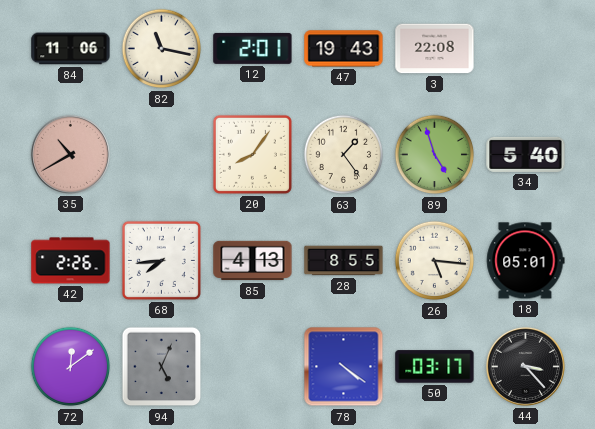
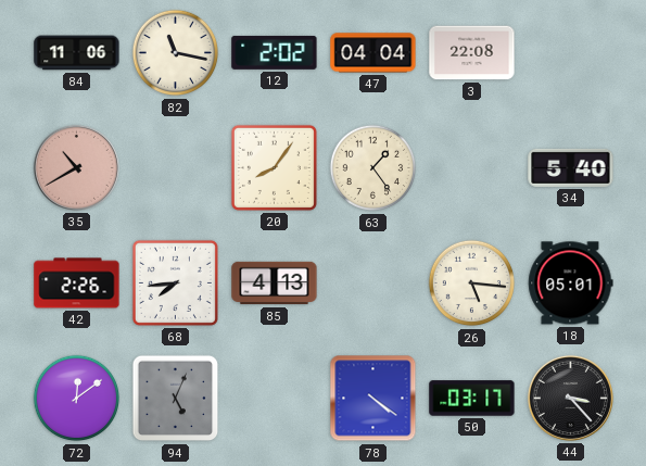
12: 2:01 -> 2:02
47: 19:43 -> 04:04
89: 4:57 -> none
28: 8:55 -> none
